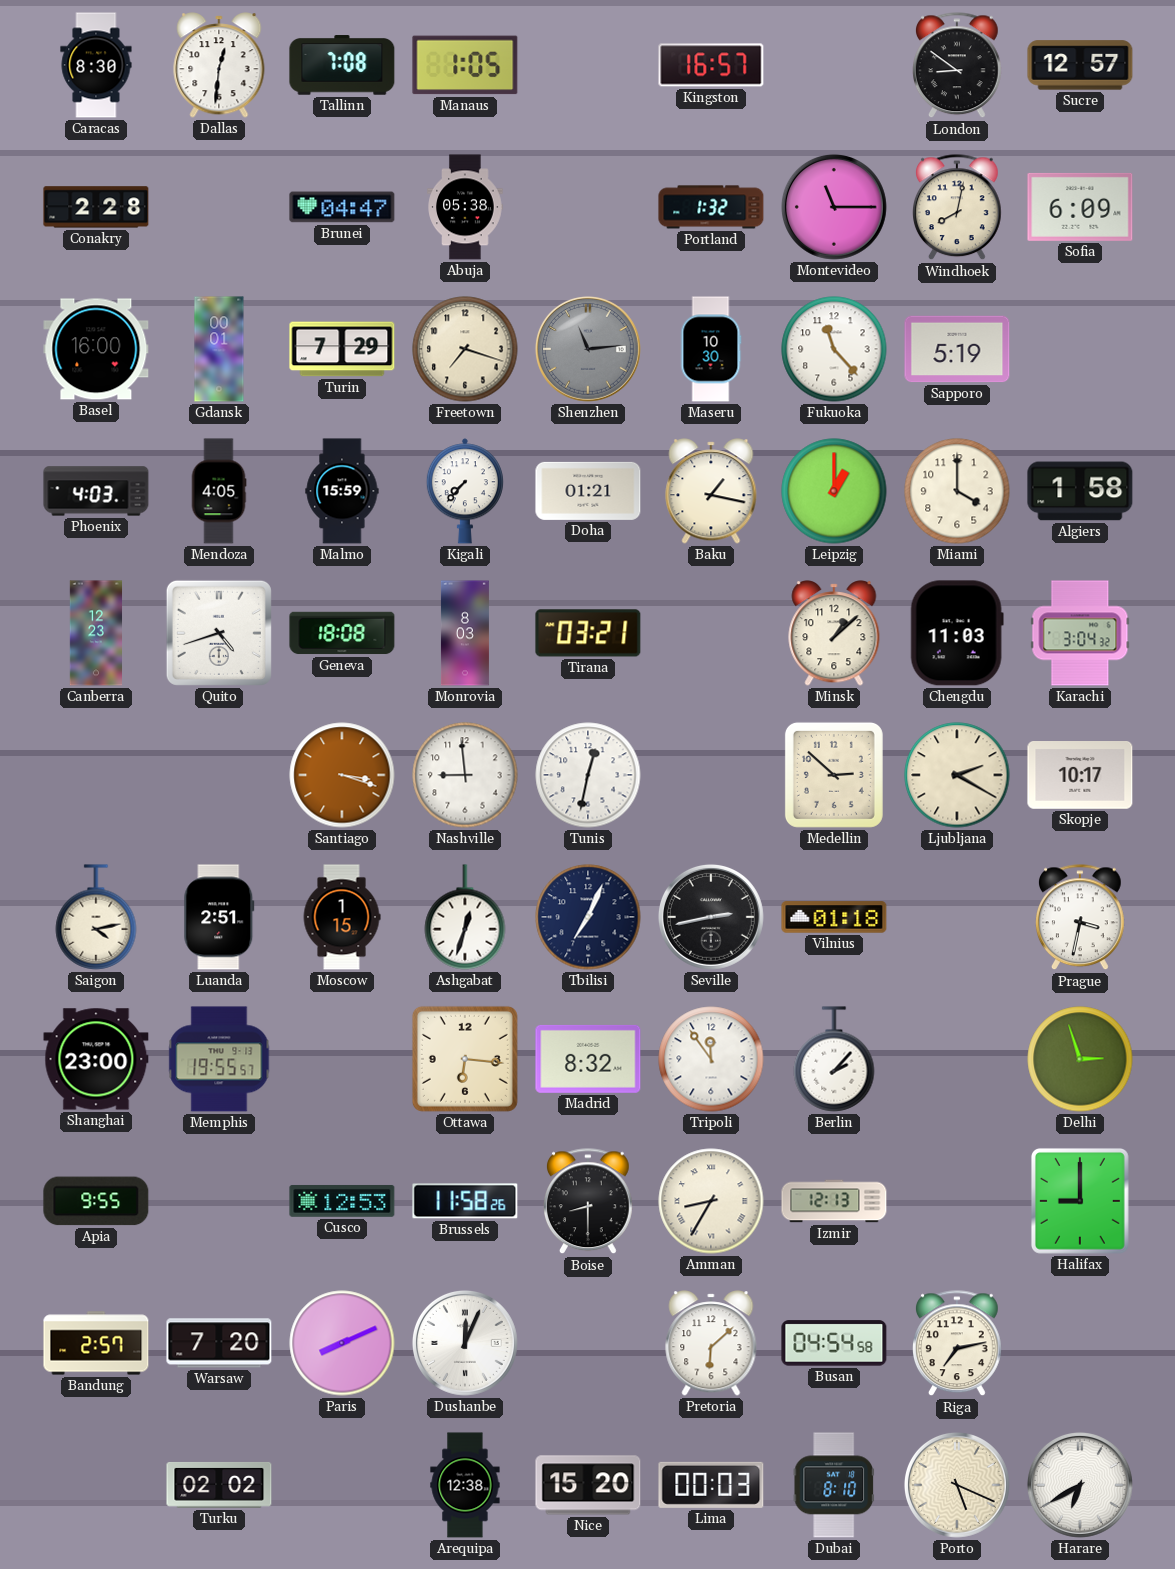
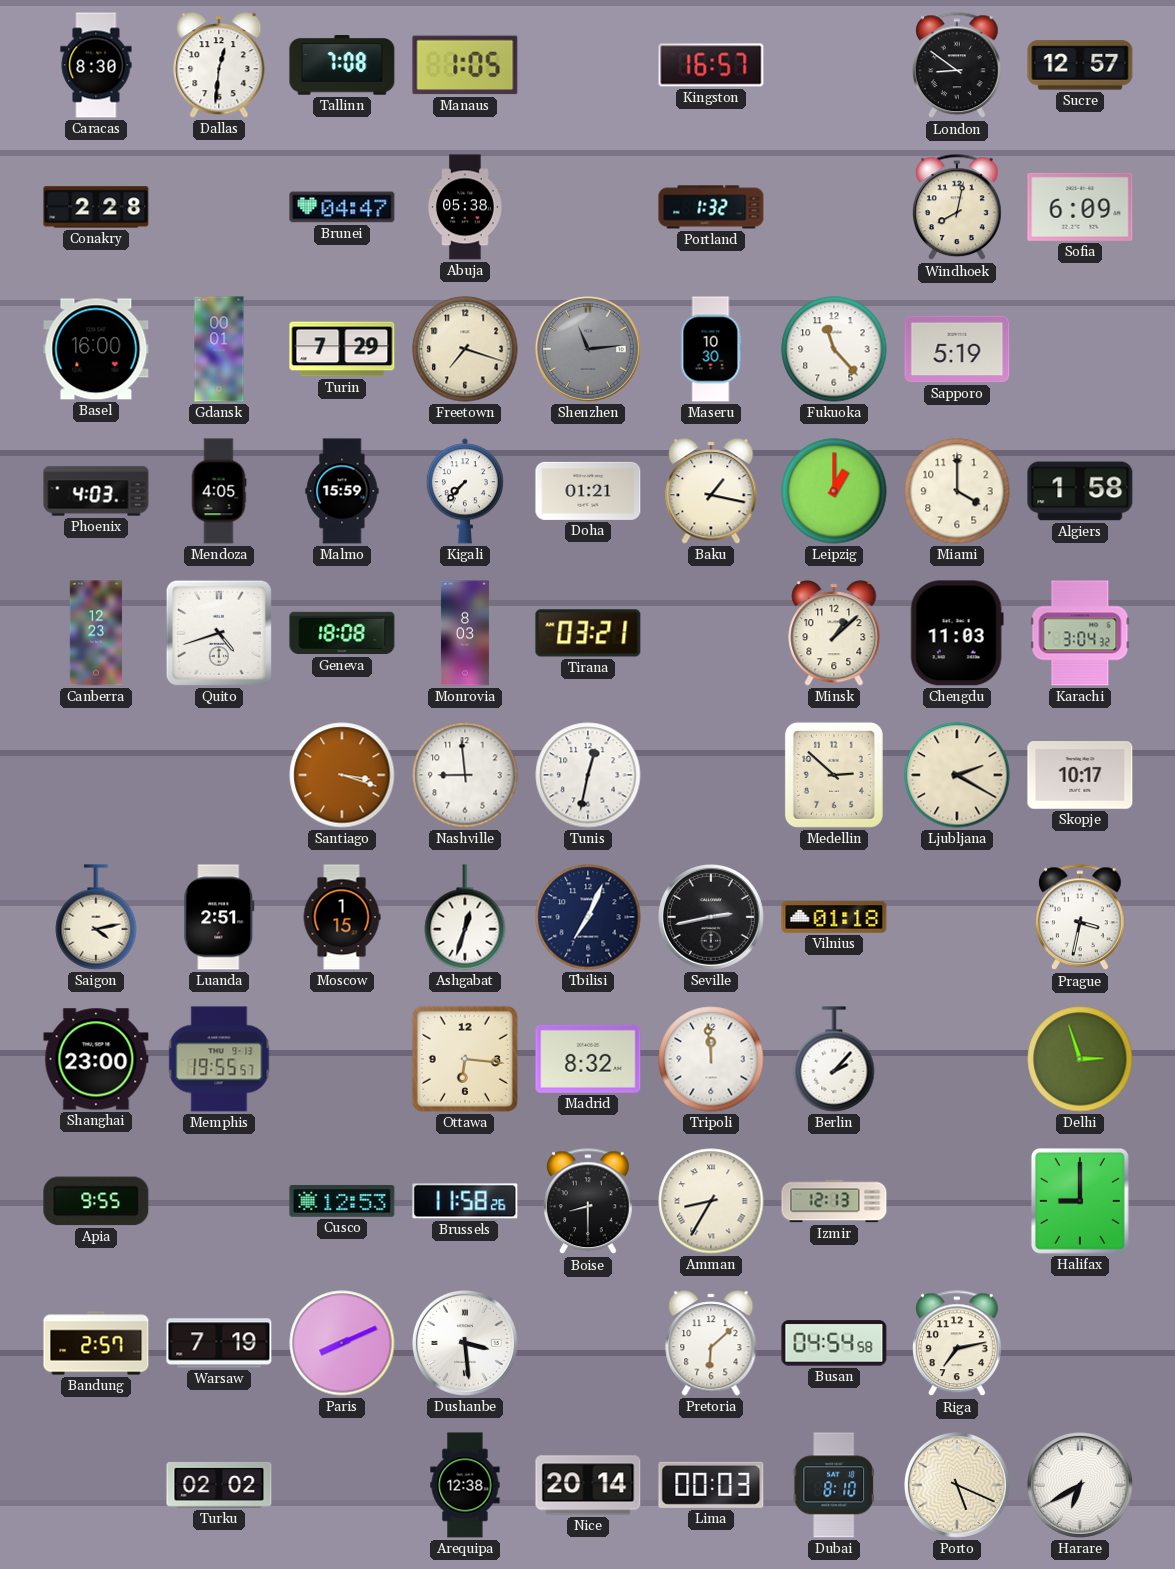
Montevideo: 11:15 -> none
Tripoli: 11:54 -> 11:59
Warsaw: 7:20 -> 7:19
Dushanbe: 12:04 -> 3:29
Nice: 15:20 -> 20:14
